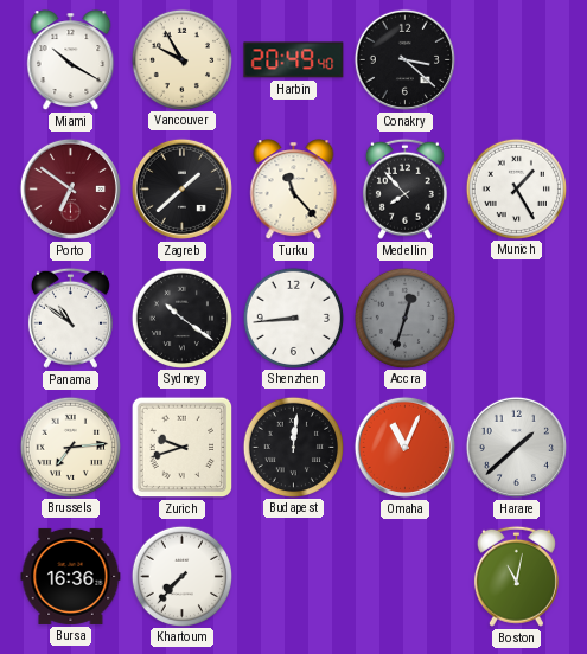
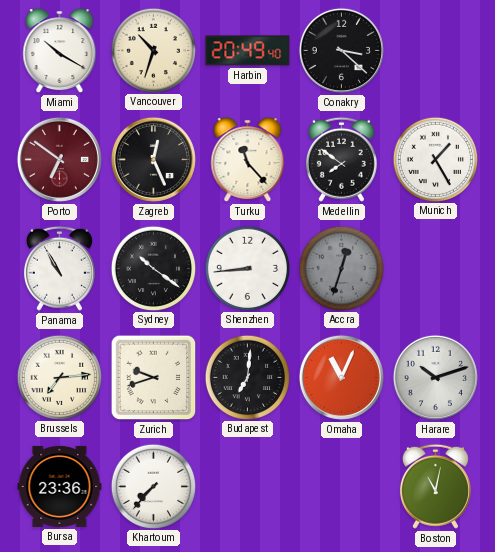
Vancouver: 9:55 -> 10:33
Zagreb: 1:38 -> 12:26
Medellin: 7:53 -> 7:51
Panama: 10:51 -> 10:55
Budapest: 12:01 -> 7:01
Harare: 1:38 -> 10:12
Bursa: 16:36 -> 23:36
